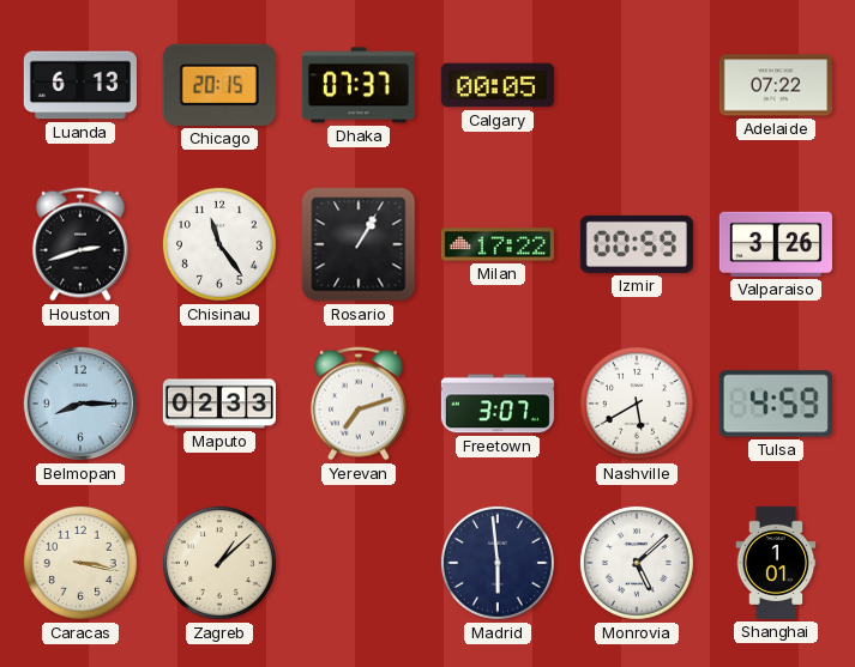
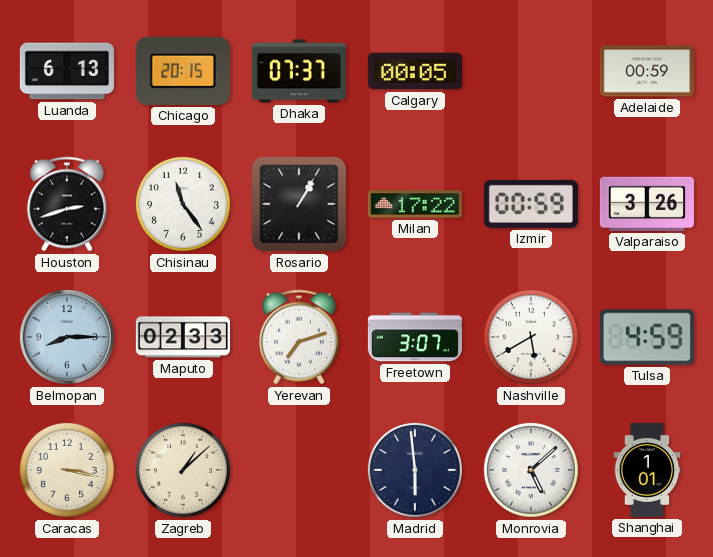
Adelaide: 07:22 -> 00:59
